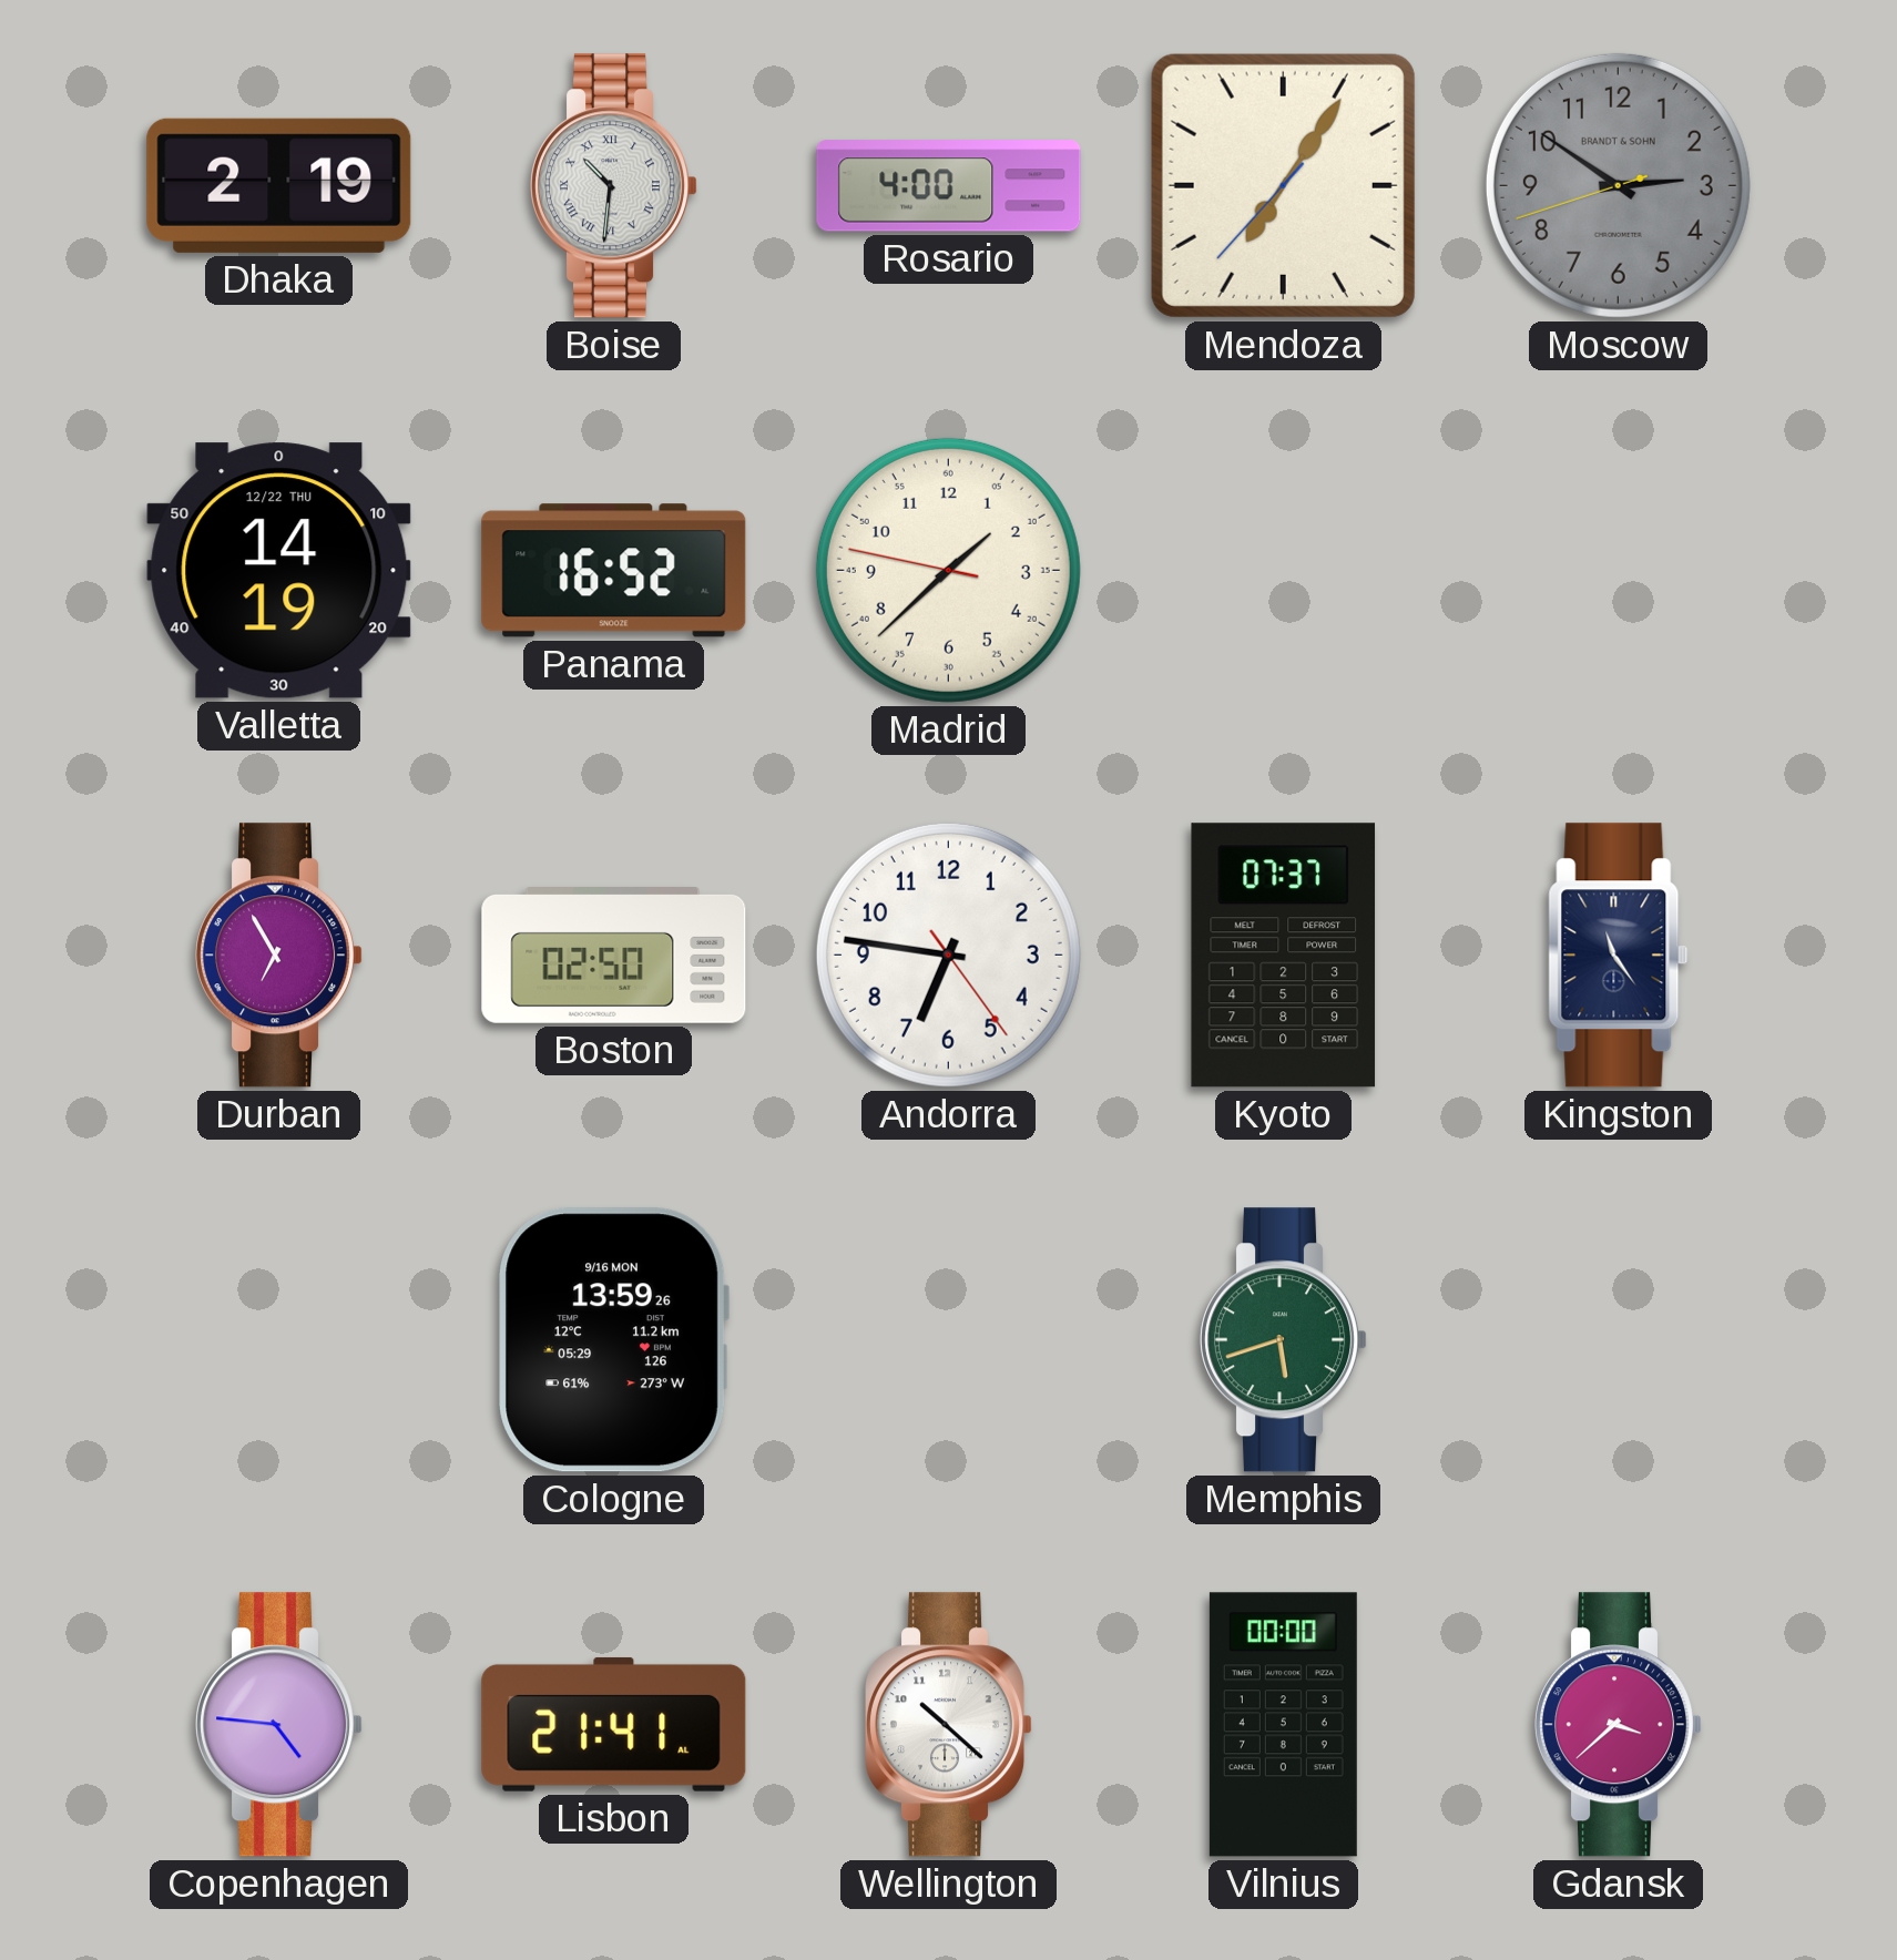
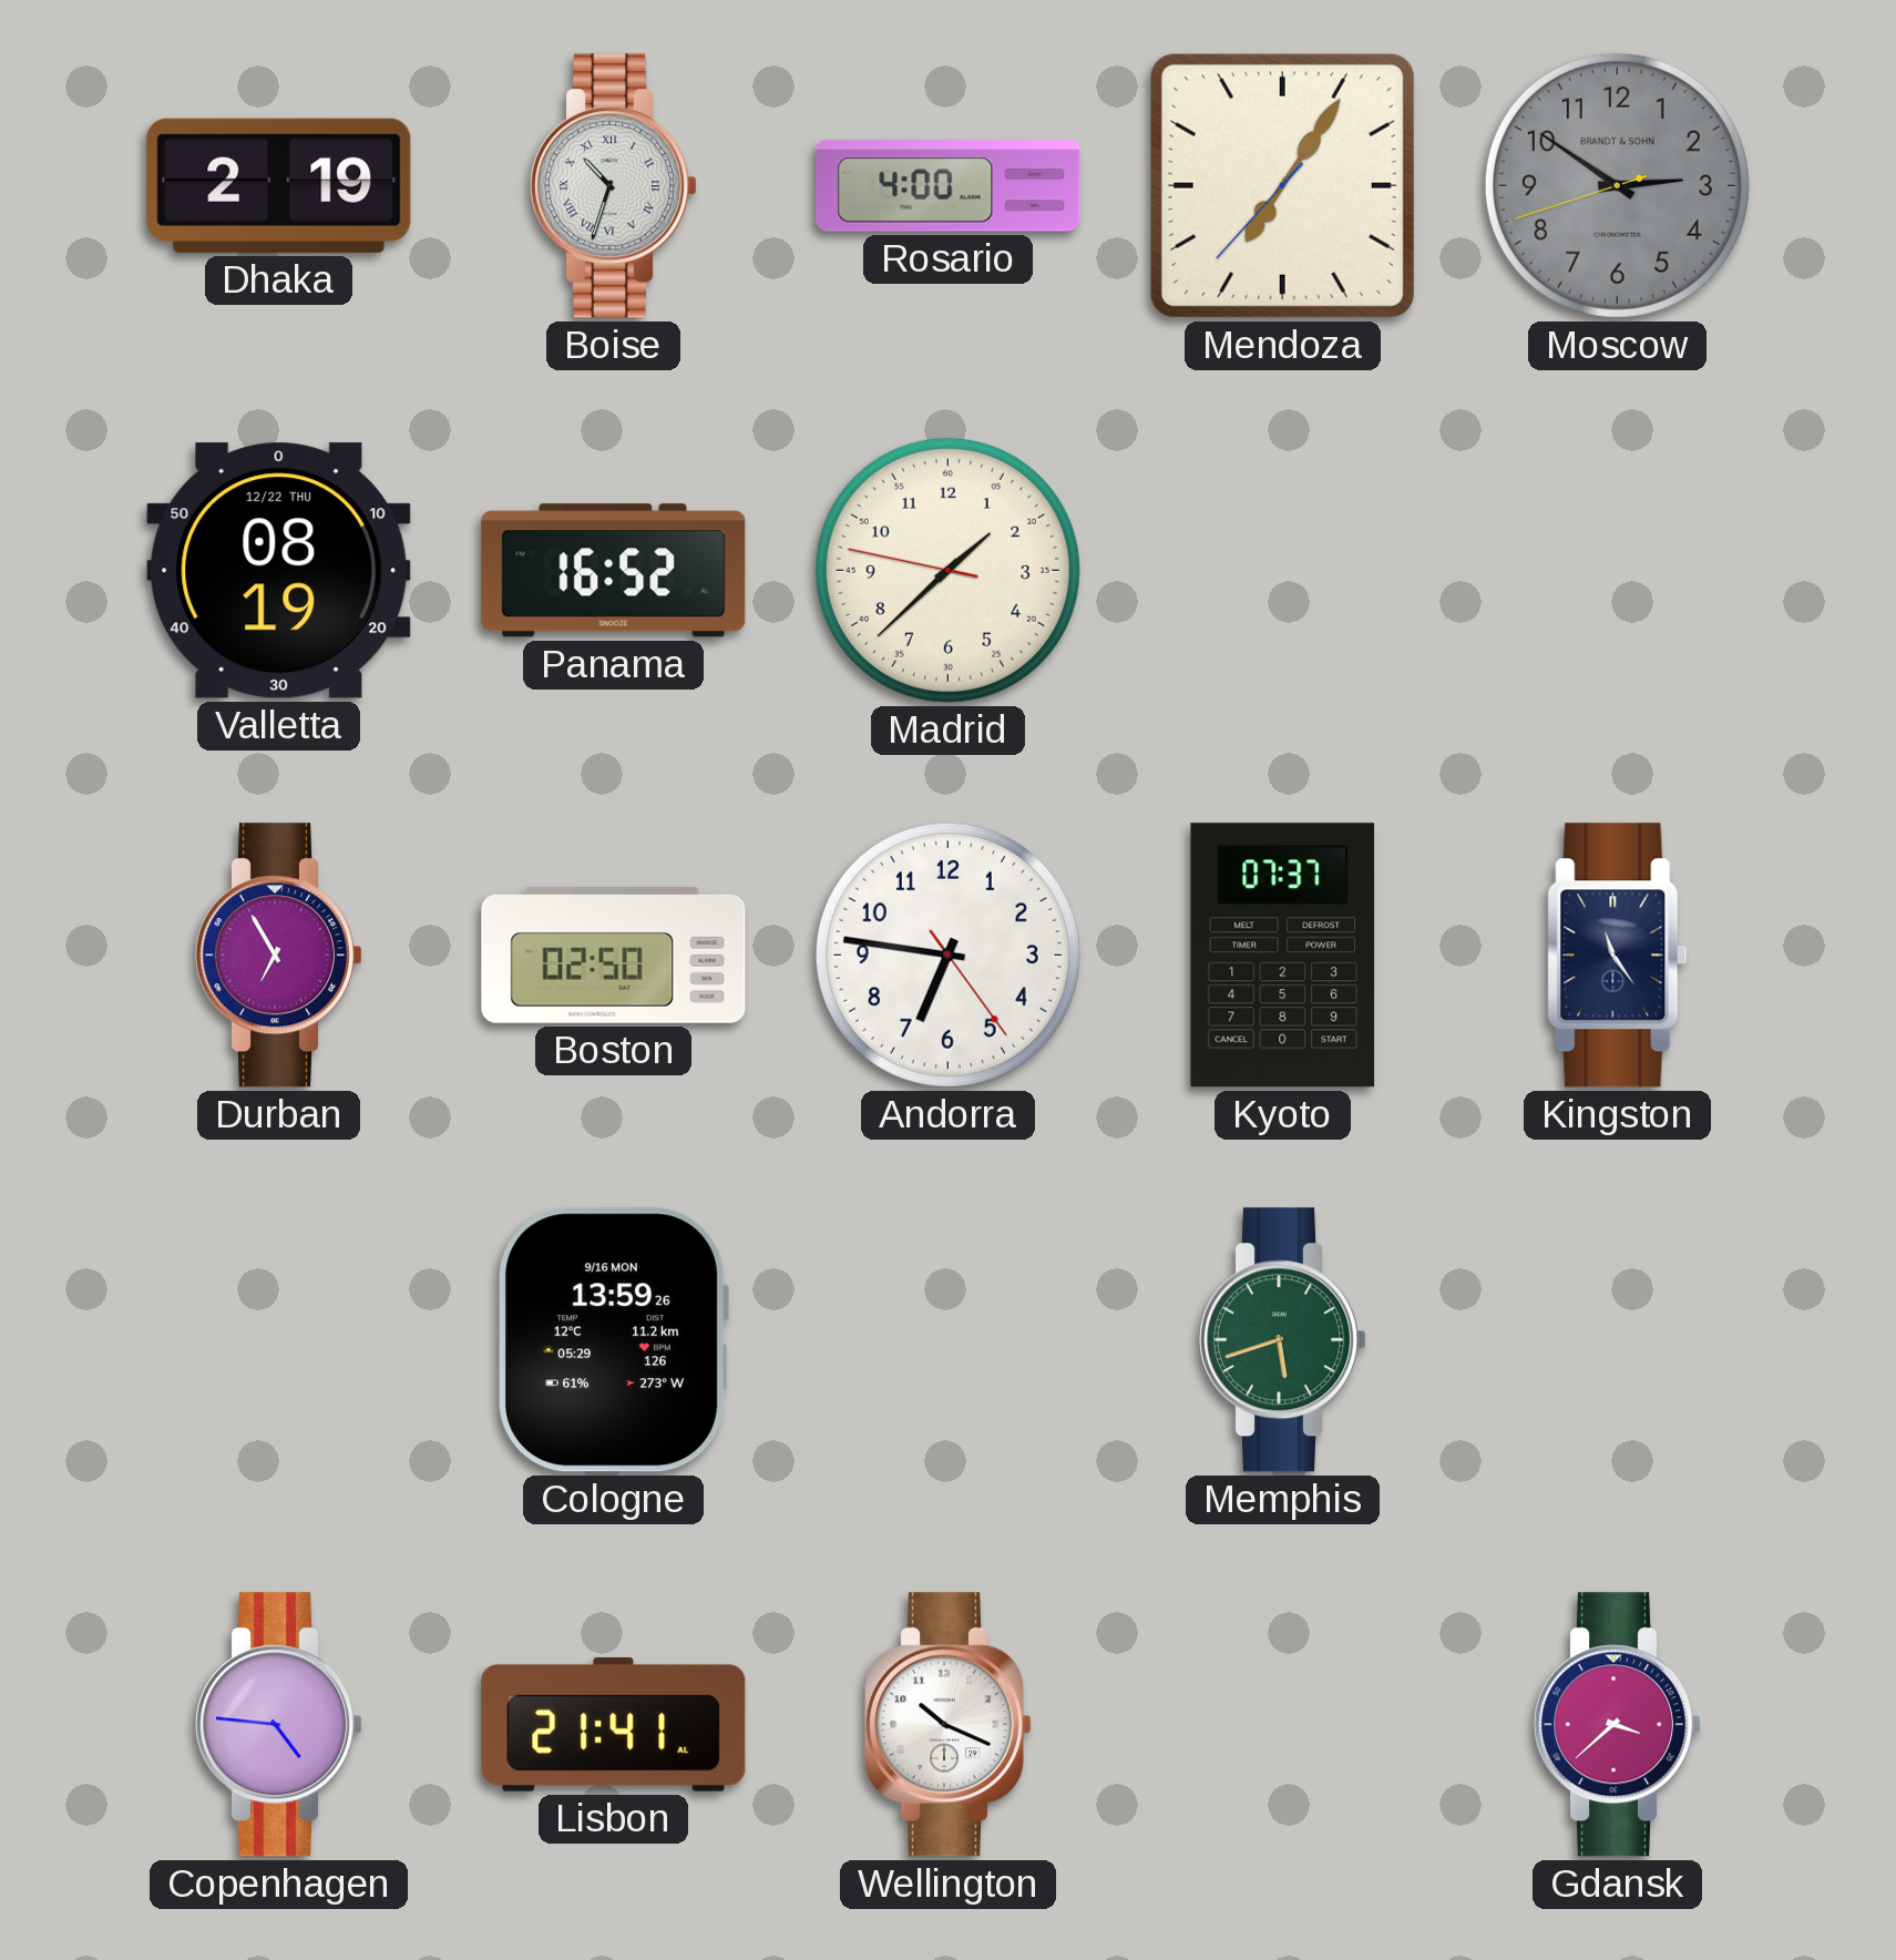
Boise: 10:31 -> 10:33
Valletta: 14:19 -> 08:19
Wellington: 10:22 -> 10:19
Vilnius: 00:00 -> none
